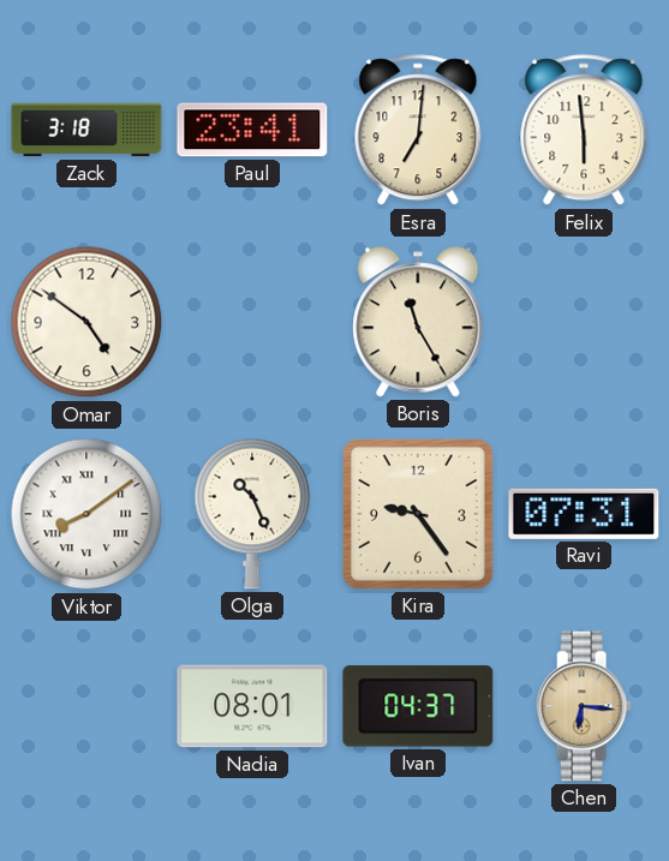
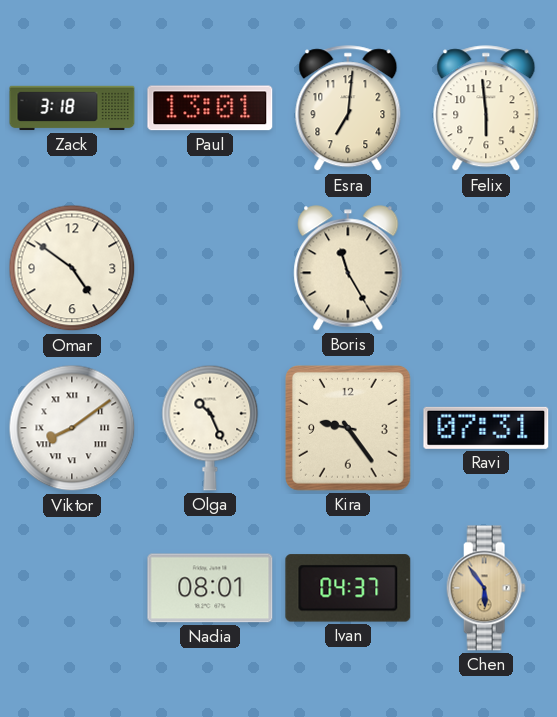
Paul: 23:41 -> 13:01
Chen: 6:16 -> 5:54
